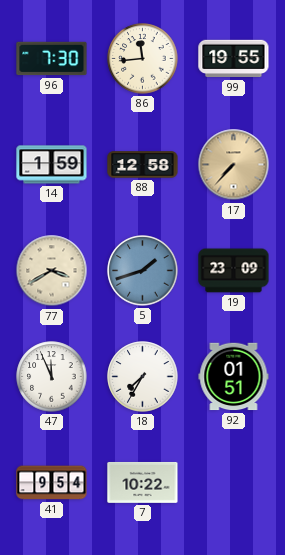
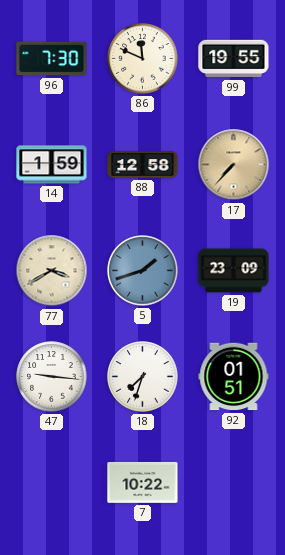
86: 11:44 -> 11:49
47: 11:56 -> 9:16
18: 7:35 -> 7:33
41: 9:54 -> none
